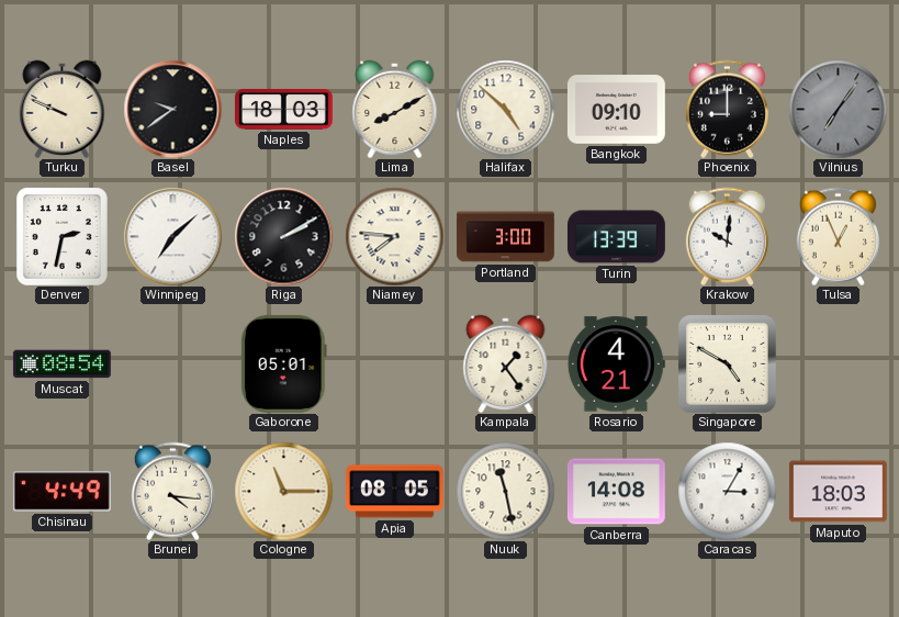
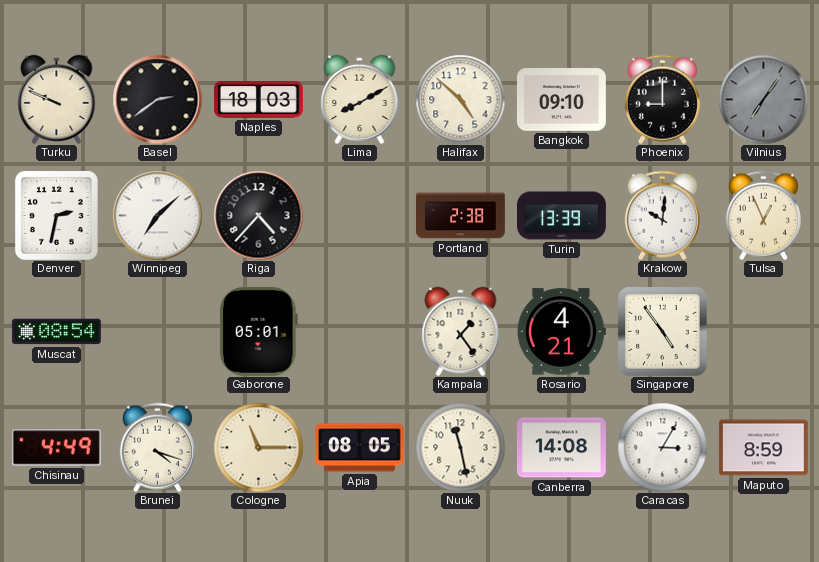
Basel: 9:39 -> 2:39
Riga: 2:10 -> 4:37
Niamey: 7:46 -> none
Portland: 3:00 -> 2:38
Singapore: 4:50 -> 4:54
Brunei: 4:16 -> 4:18
Maputo: 18:03 -> 8:59
